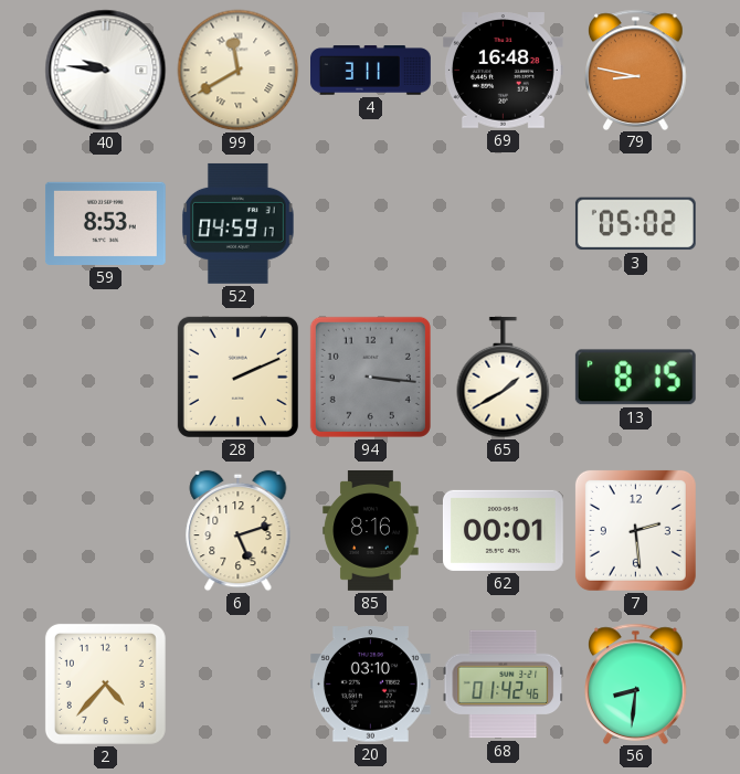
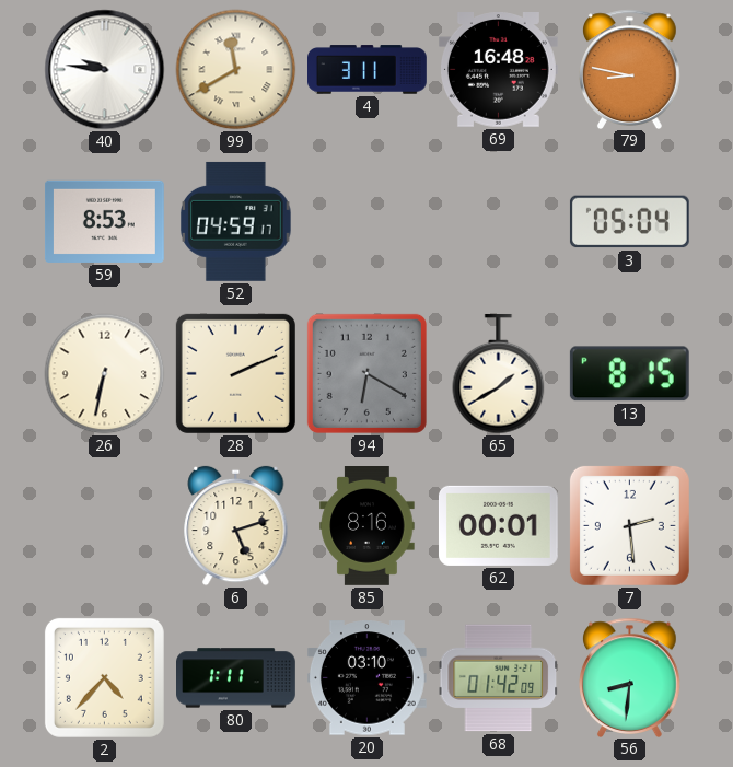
3: 05:02 -> 05:04
26: none -> 6:32
94: 3:16 -> 6:20
80: none -> 1:11
68: 01:42:46 -> 01:42:09
